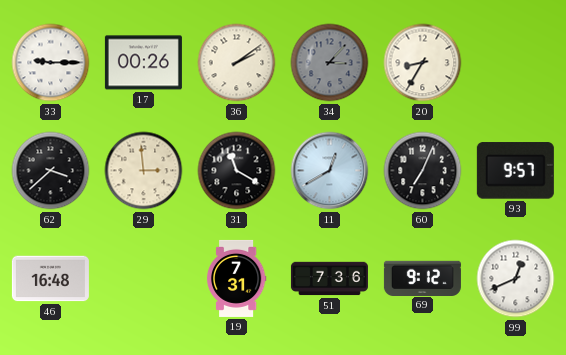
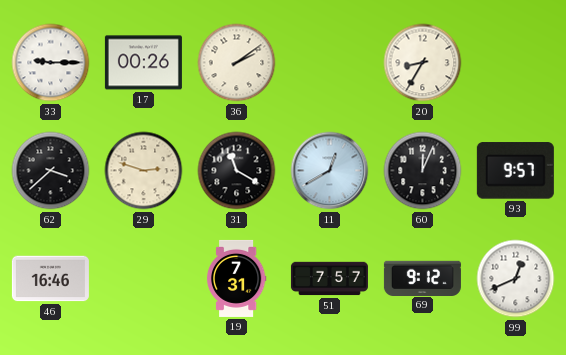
34: 3:07 -> none
29: 2:59 -> 2:48
60: 7:04 -> 12:04
46: 16:48 -> 16:46
51: 7:36 -> 7:57
